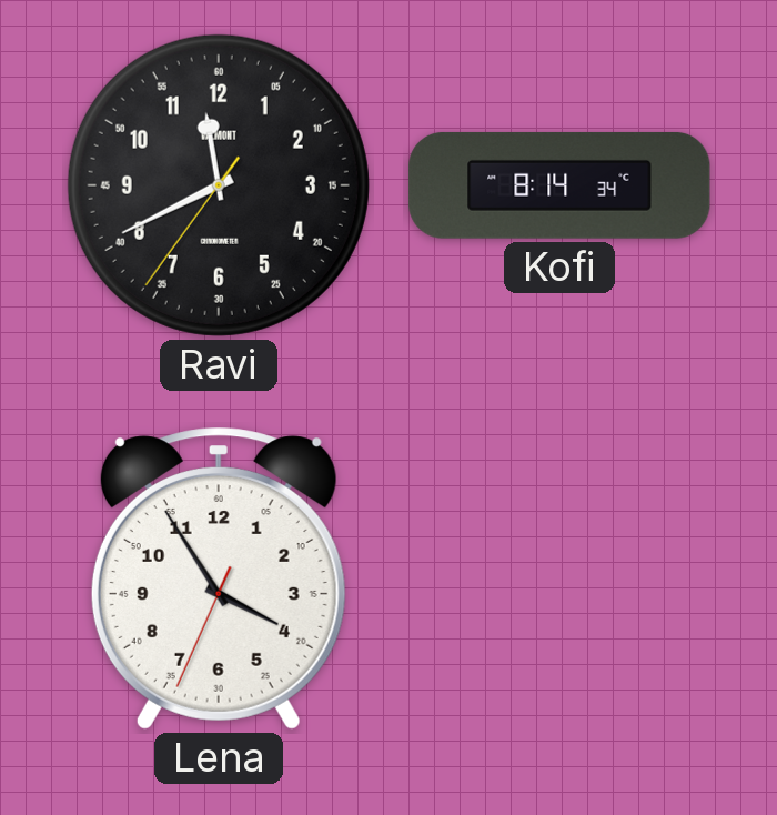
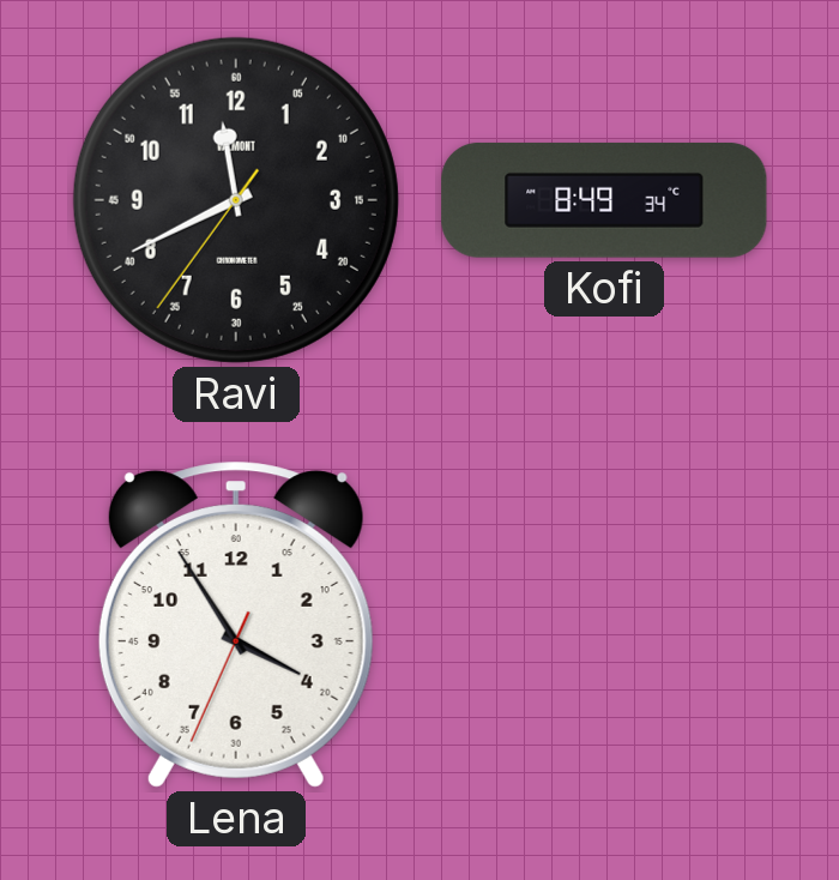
Kofi: 8:14 -> 8:49
